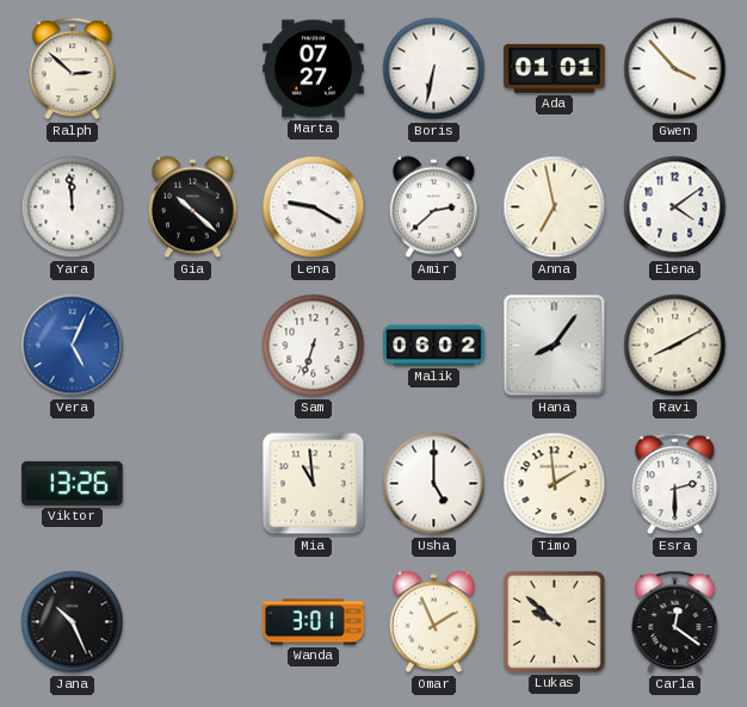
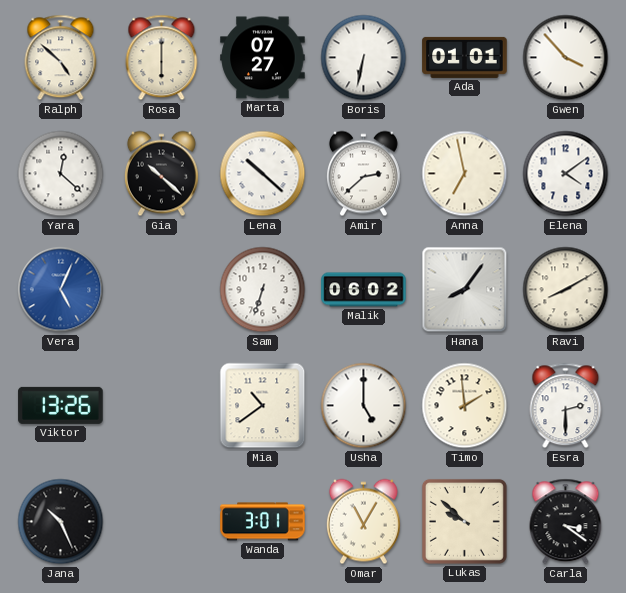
Ralph: 2:52 -> 4:52
Rosa: none -> 6:00
Yara: 11:59 -> 12:22
Lena: 9:20 -> 10:22
Mia: 10:59 -> 10:39
Omar: 1:56 -> 11:05
Carla: 12:21 -> 3:21
